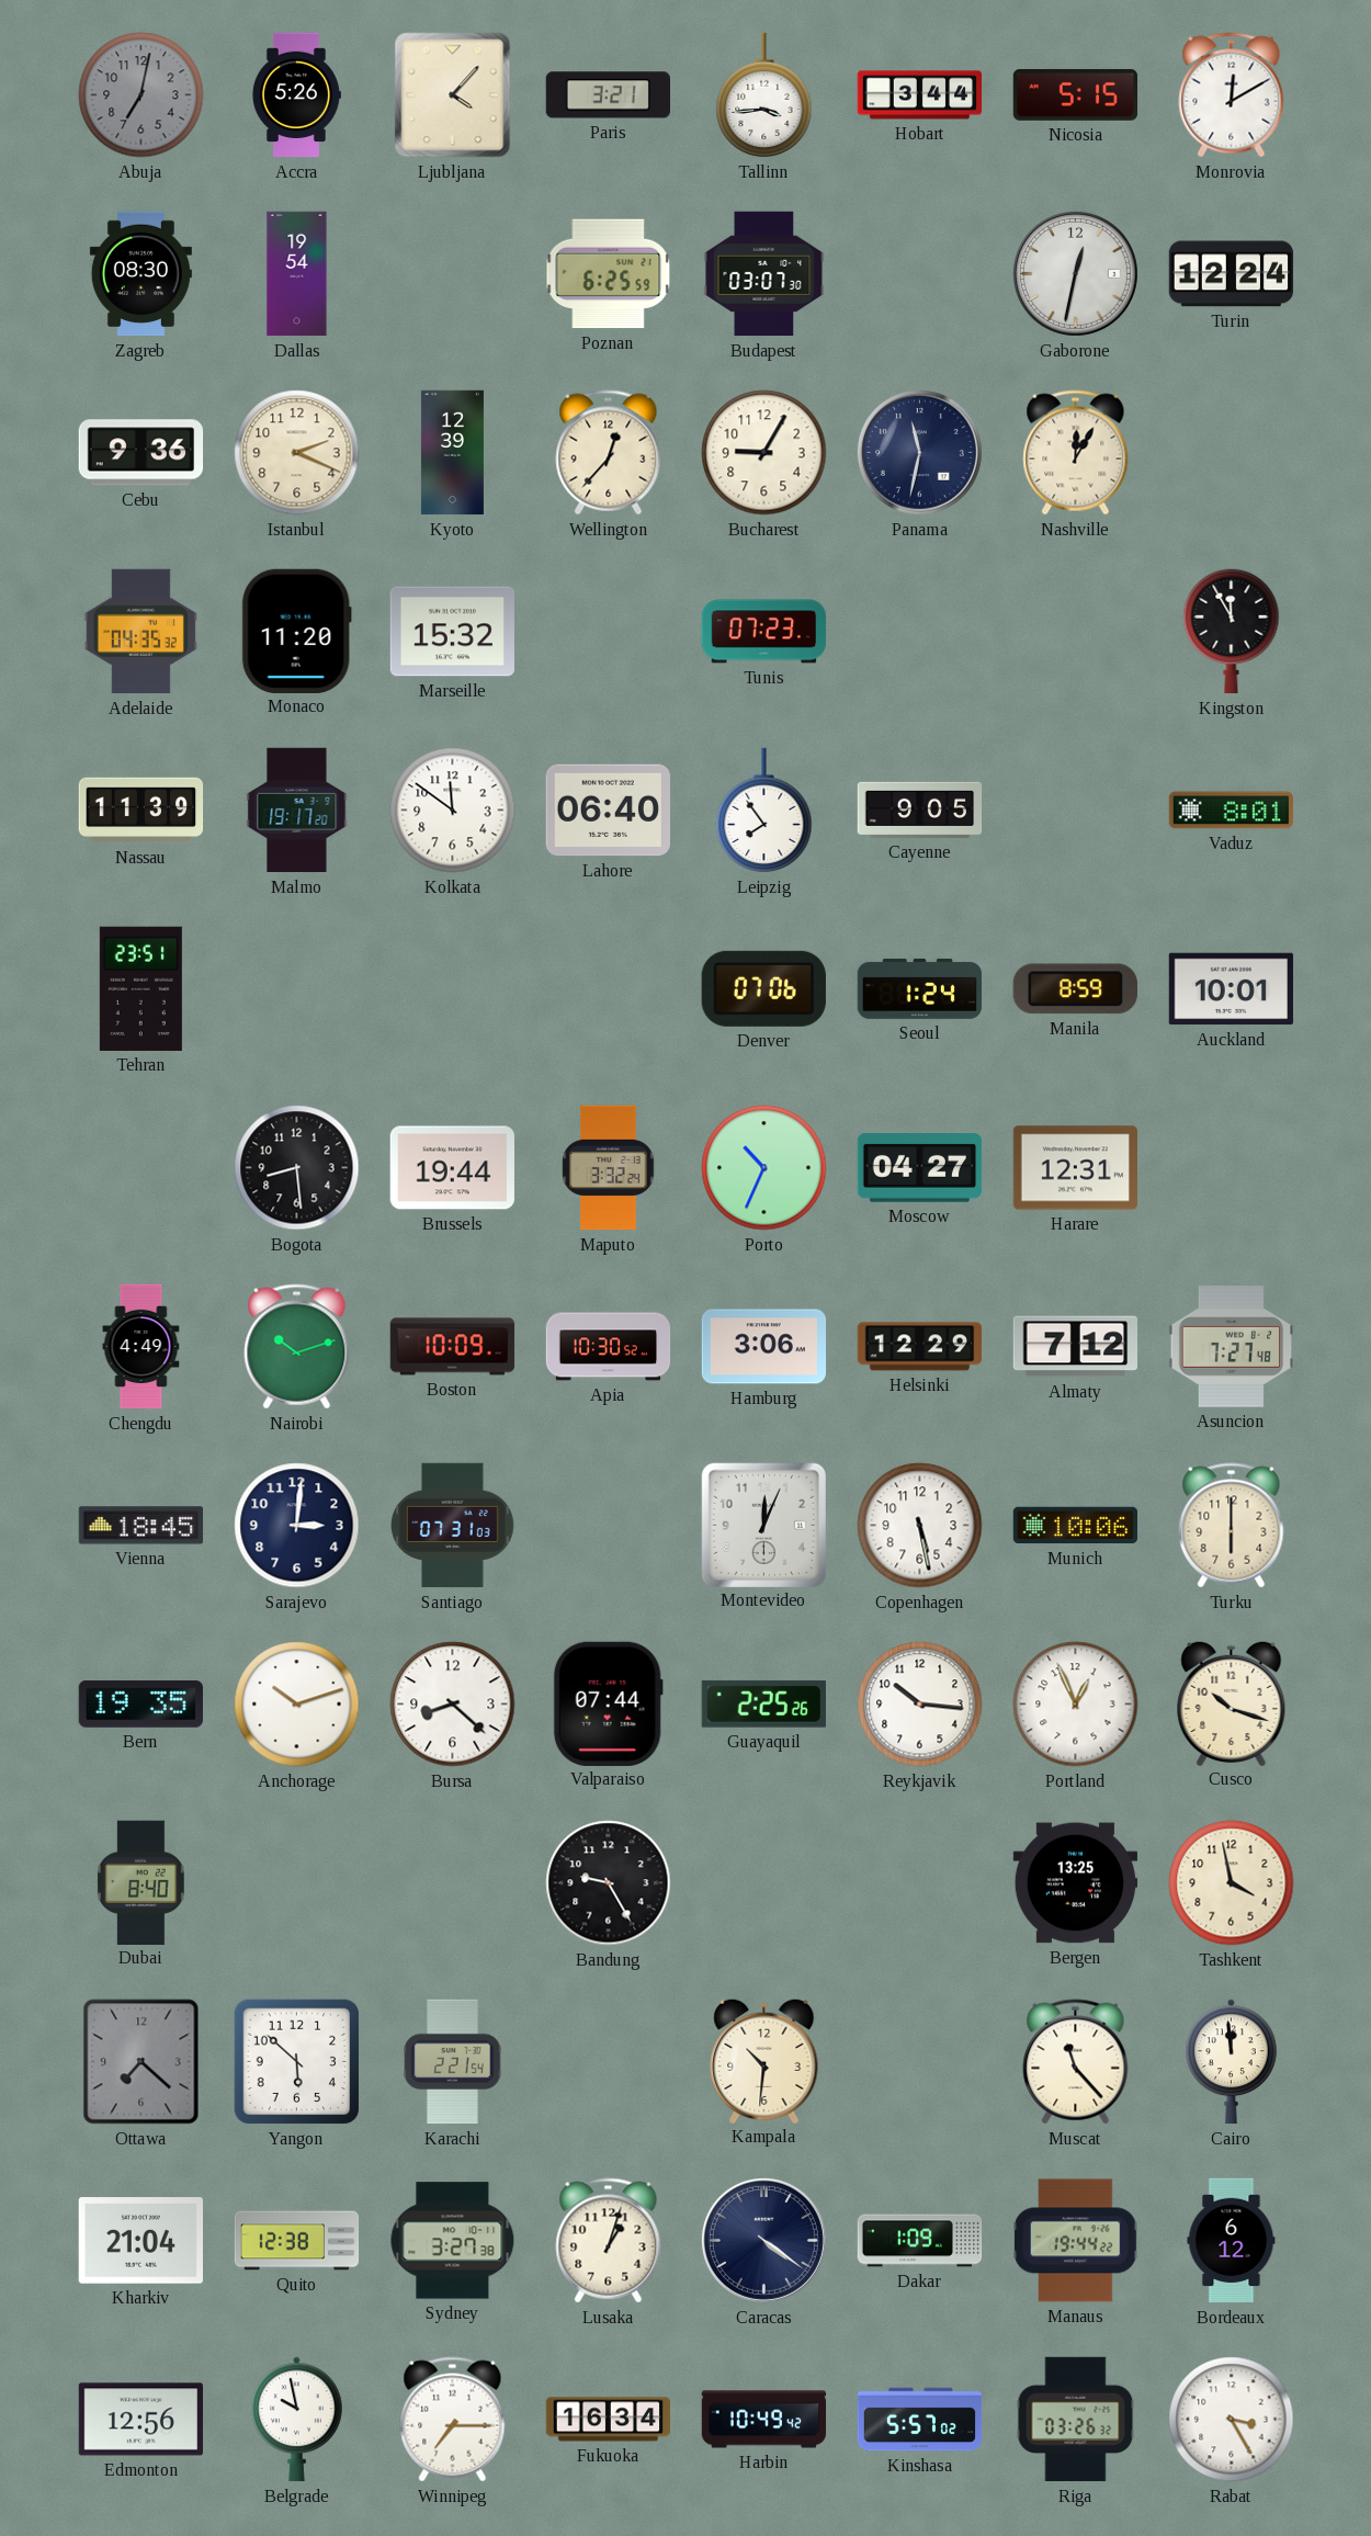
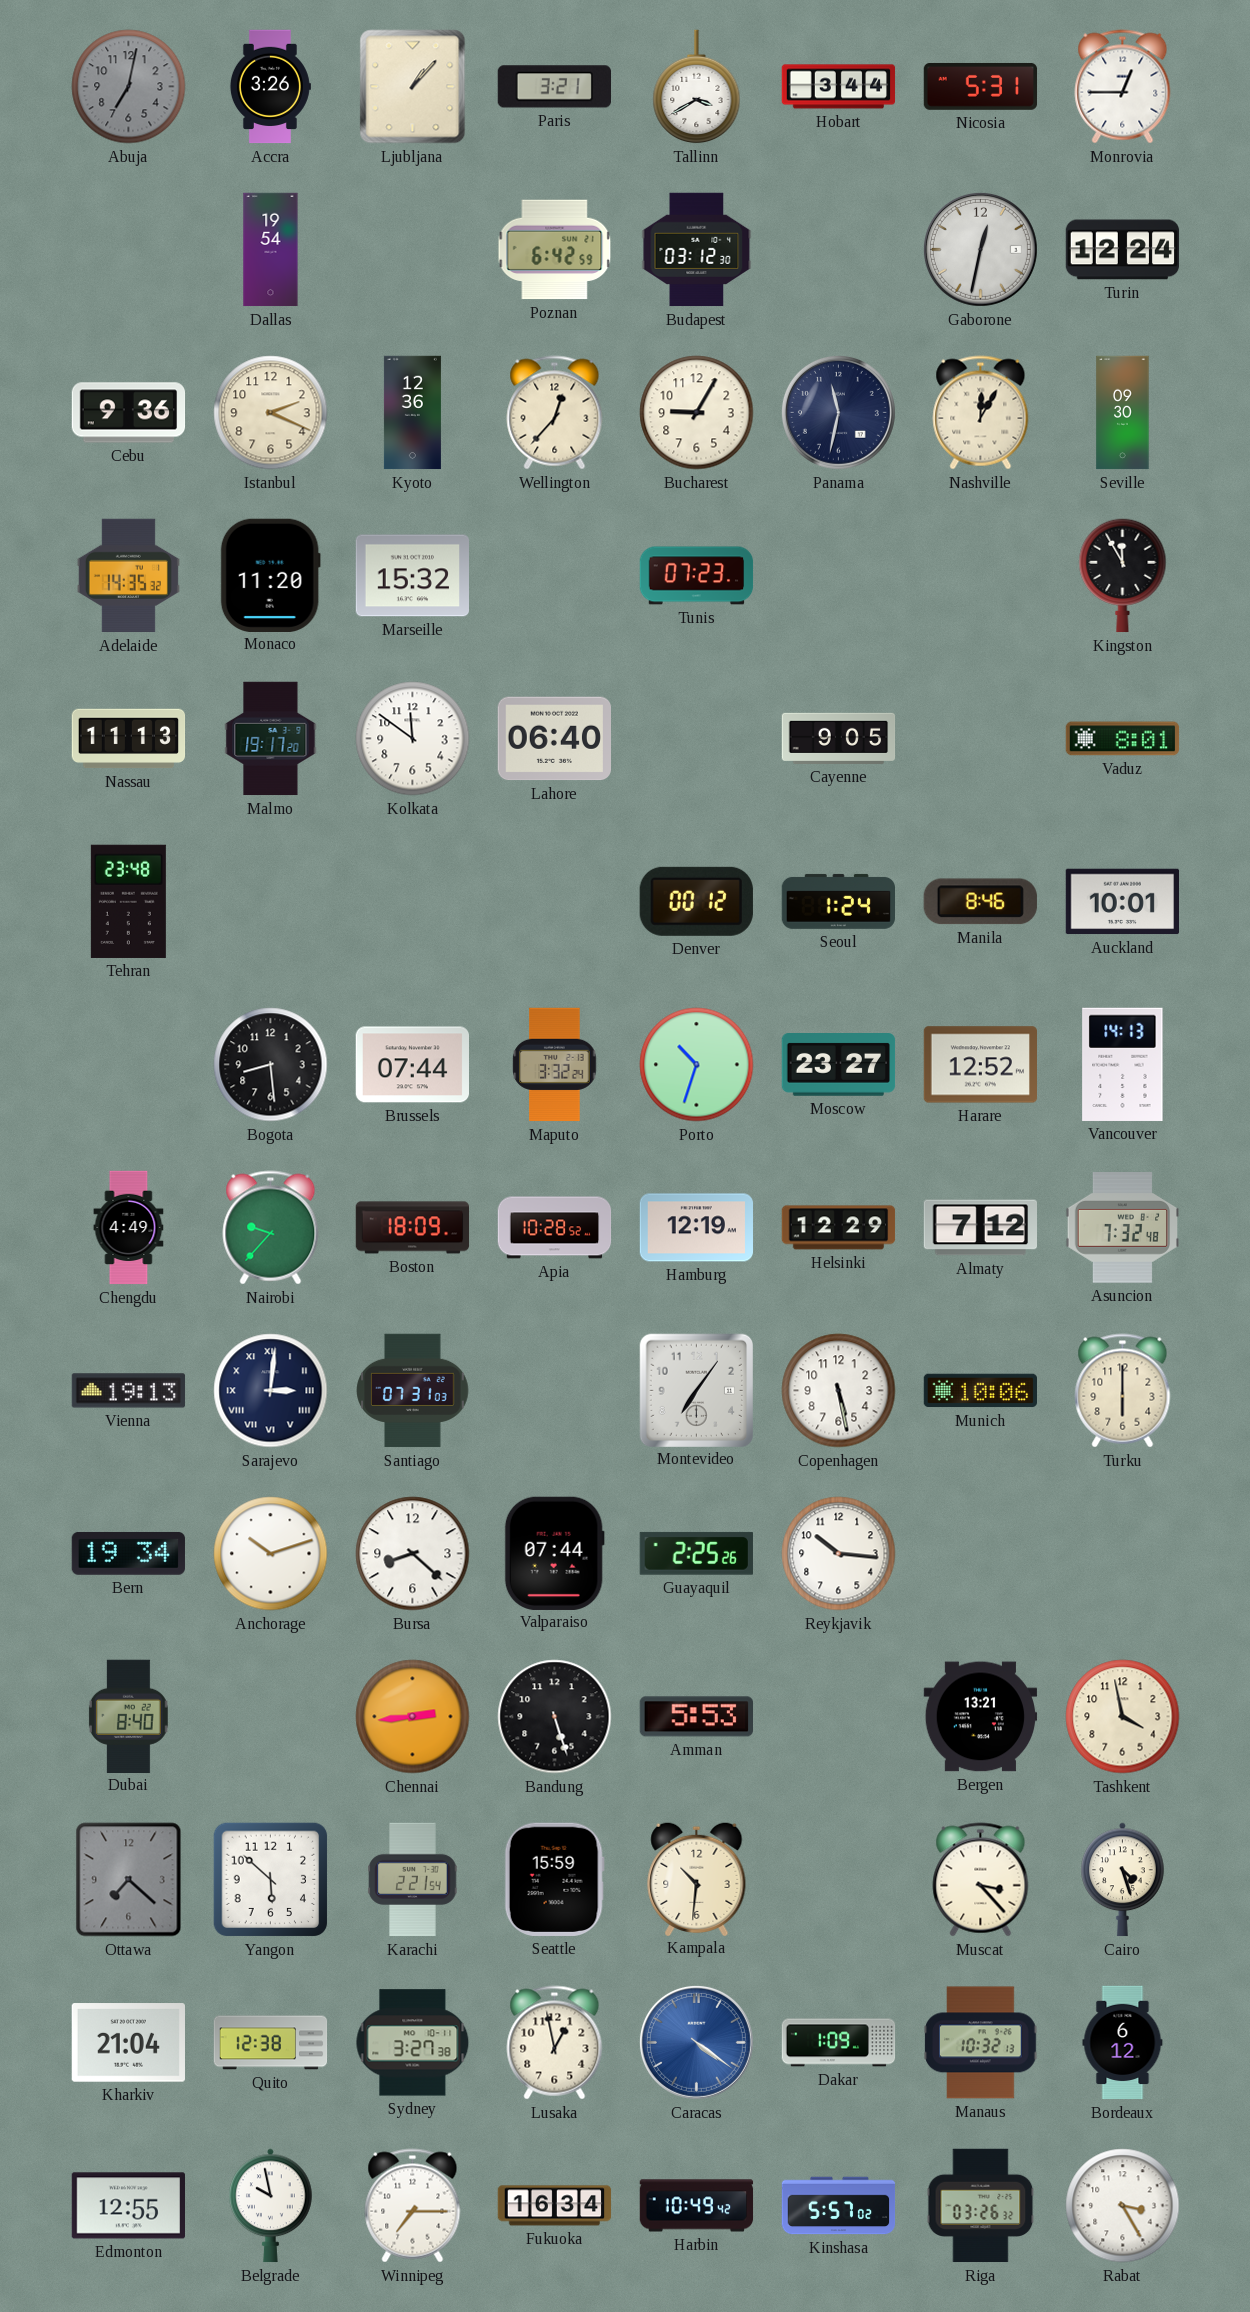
Accra: 5:26 -> 3:26
Ljubljana: 4:07 -> 1:07
Tallinn: 3:44 -> 3:40
Nicosia: 5:15 -> 5:31
Monrovia: 12:10 -> 12:45
Zagreb: 08:30 -> none
Poznan: 6:25 -> 6:42
Budapest: 03:07 -> 03:12
Kyoto: 12:39 -> 12:36
Seville: none -> 09:30
Adelaide: 04:35 -> 14:35
Nassau: 11:39 -> 11:13
Leipzig: 7:54 -> none
Tehran: 23:51 -> 23:48
Denver: 07:06 -> 00:12
Manila: 8:59 -> 8:46
Brussels: 19:44 -> 07:44
Porto: 10:34 -> 10:33
Moscow: 04:27 -> 23:27
Harare: 12:31 -> 12:52
Vancouver: none -> 14:13
Nairobi: 10:12 -> 9:37
Boston: 10:09 -> 18:09
Apia: 10:30 -> 10:28
Hamburg: 3:06 -> 12:19
Asuncion: 7:27 -> 7:32
Vienna: 18:45 -> 19:13
Sarajevo numerals: Arabic -> Roman
Montevideo: 12:04 -> 7:06
Bern: 19:35 -> 19:34
Portland: 12:56 -> none
Cusco: 10:18 -> none
Chennai: none -> 2:44
Bandung: 9:25 -> 5:27
Amman: none -> 5:53
Bergen: 13:25 -> 13:21
Seattle: none -> 15:59
Muscat: 11:23 -> 3:23
Cairo: 11:59 -> 4:27
Lusaka: 1:03 -> 12:58
Caracas dial: navy -> blue
Manaus: 19:44 -> 10:32
Edmonton: 12:56 -> 12:55
